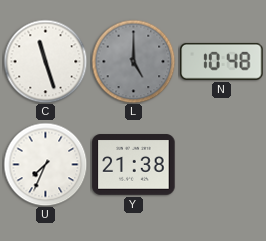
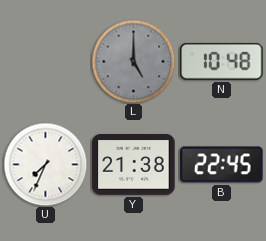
C: 11:27 -> none
B: none -> 22:45
